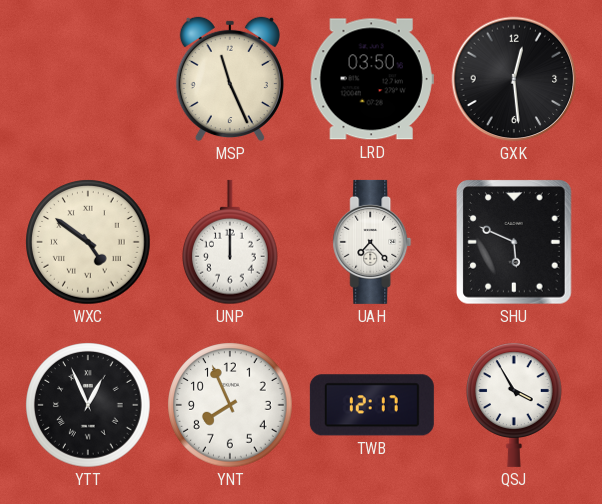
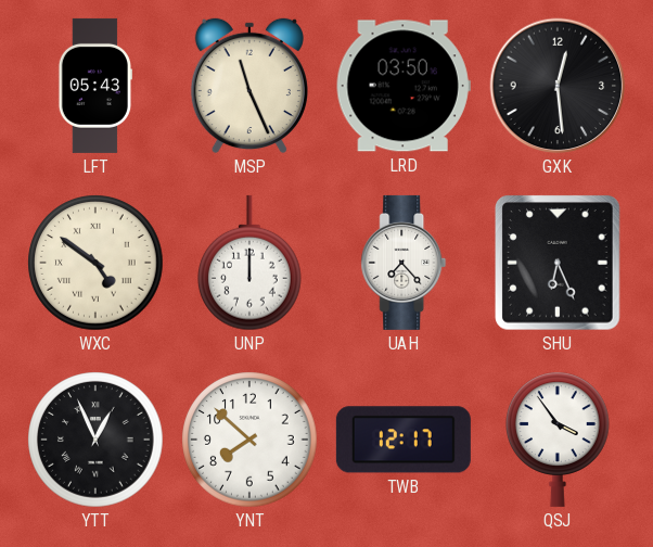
LFT: none -> 05:43
SHU: 5:49 -> 6:26
YNT: 7:56 -> 7:52
QSJ: 3:55 -> 3:54
